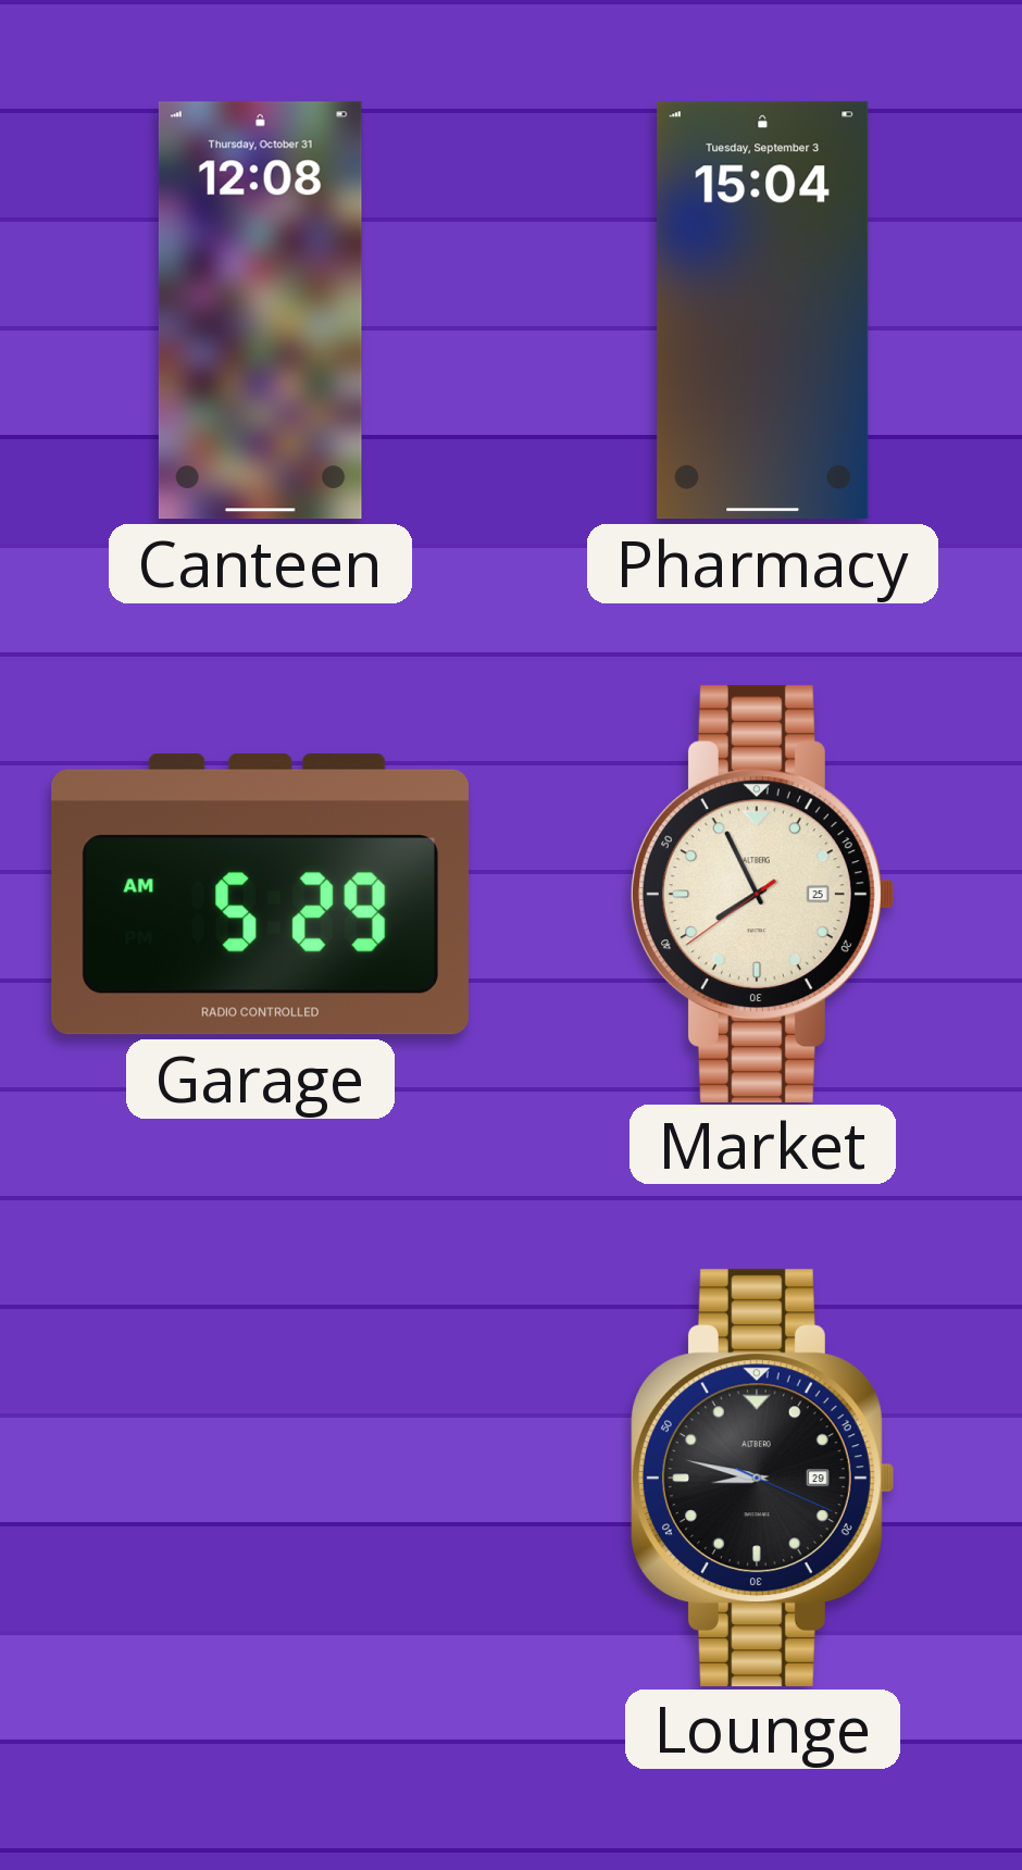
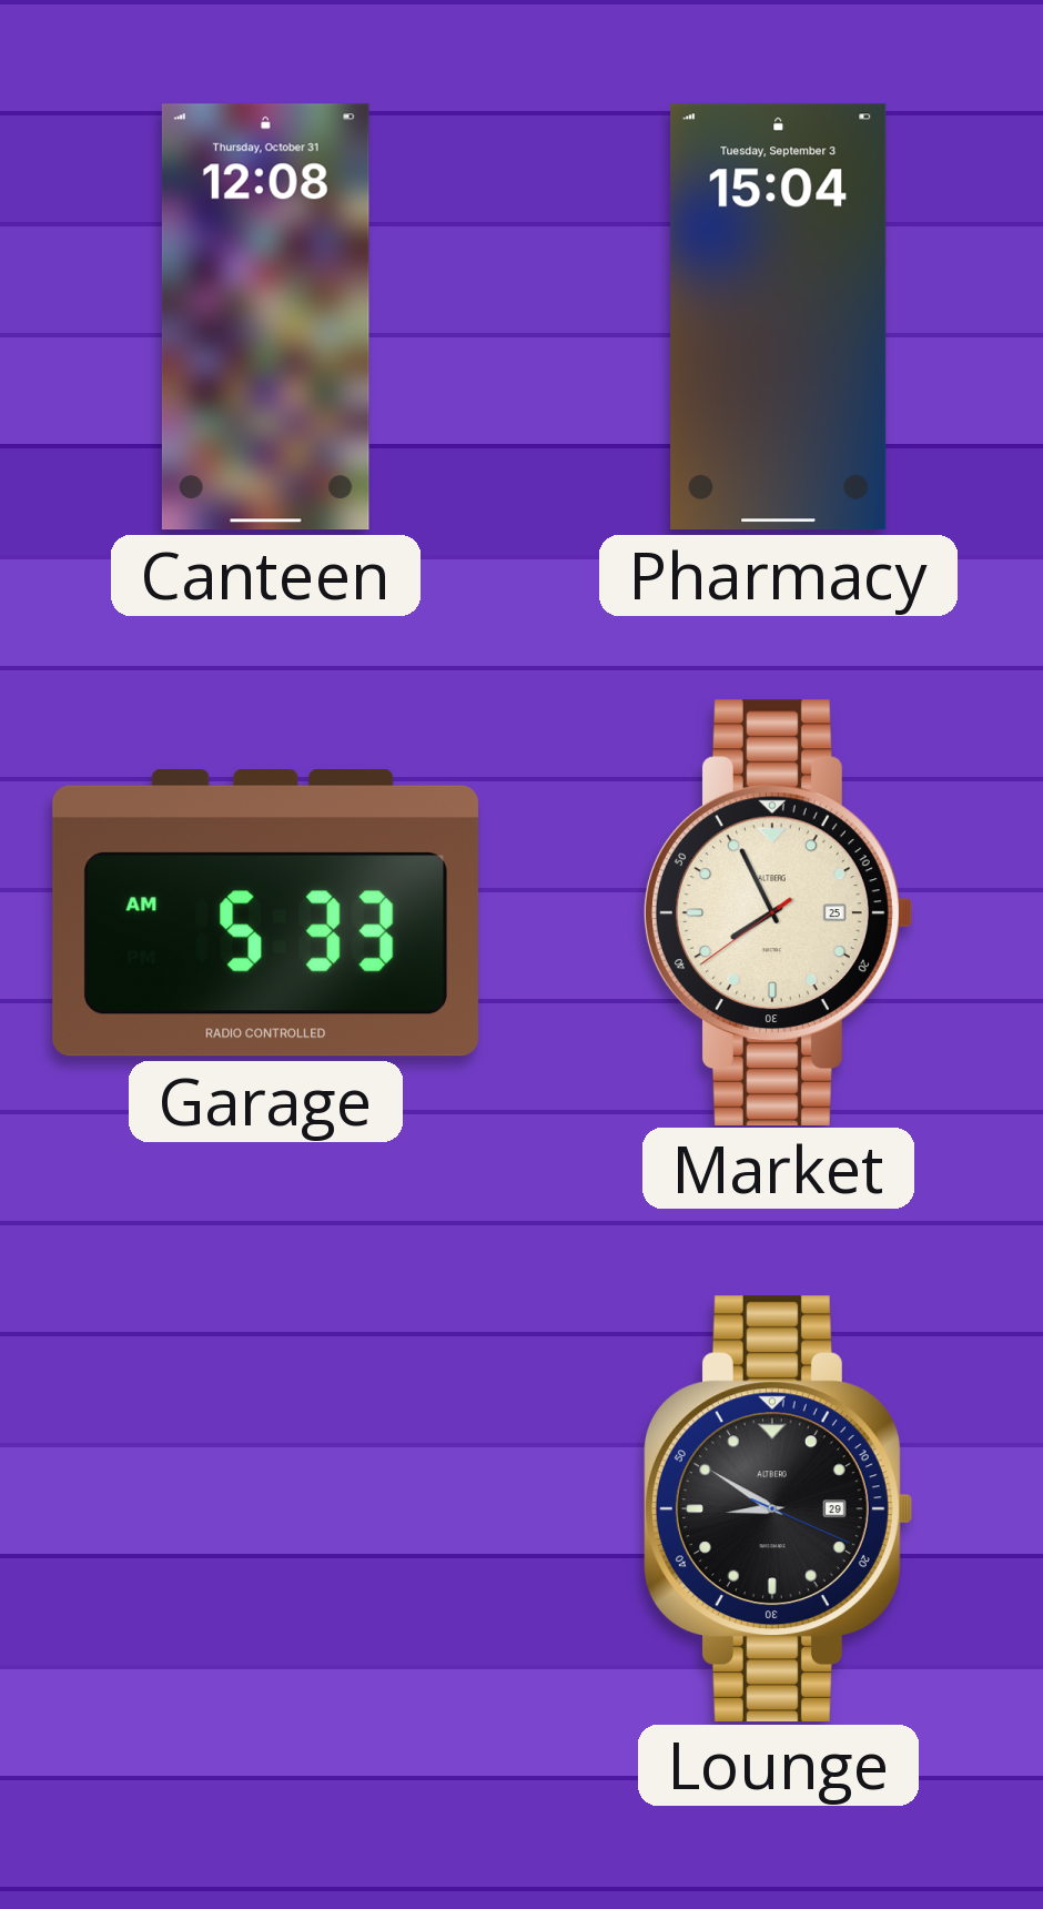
Garage: 5:29 -> 5:33
Lounge: 8:47 -> 8:50
